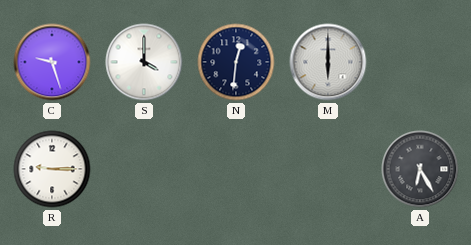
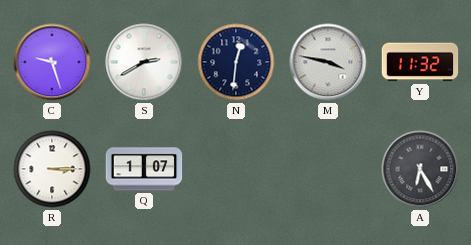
S: 4:00 -> 2:40
M: 6:00 -> 3:47
Y: none -> 11:32
R: 9:15 -> 3:15
Q: none -> 1:07
